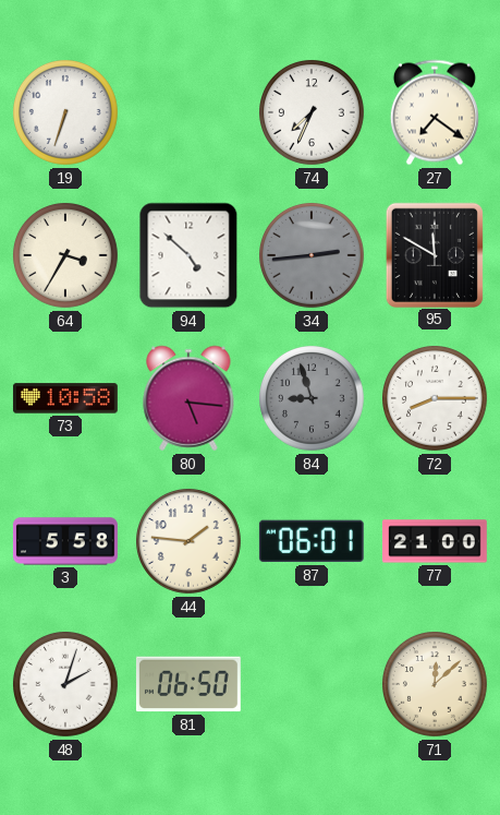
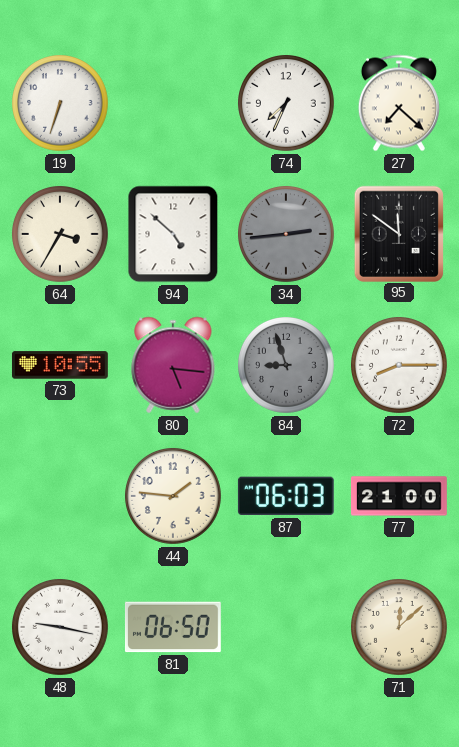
27: 7:21 -> 7:22
95: 11:50 -> 11:51
73: 10:58 -> 10:55
3: 5:58 -> none
87: 06:01 -> 06:03
48: 2:03 -> 9:17
